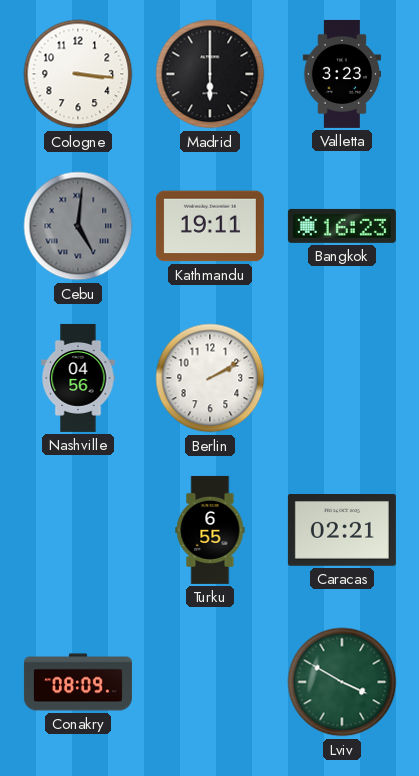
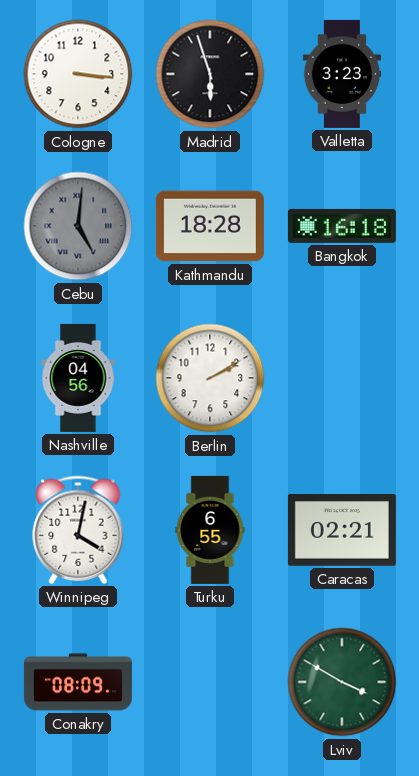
Madrid: 6:00 -> 5:57
Kathmandu: 19:11 -> 18:28
Bangkok: 16:23 -> 16:18
Winnipeg: none -> 4:02
